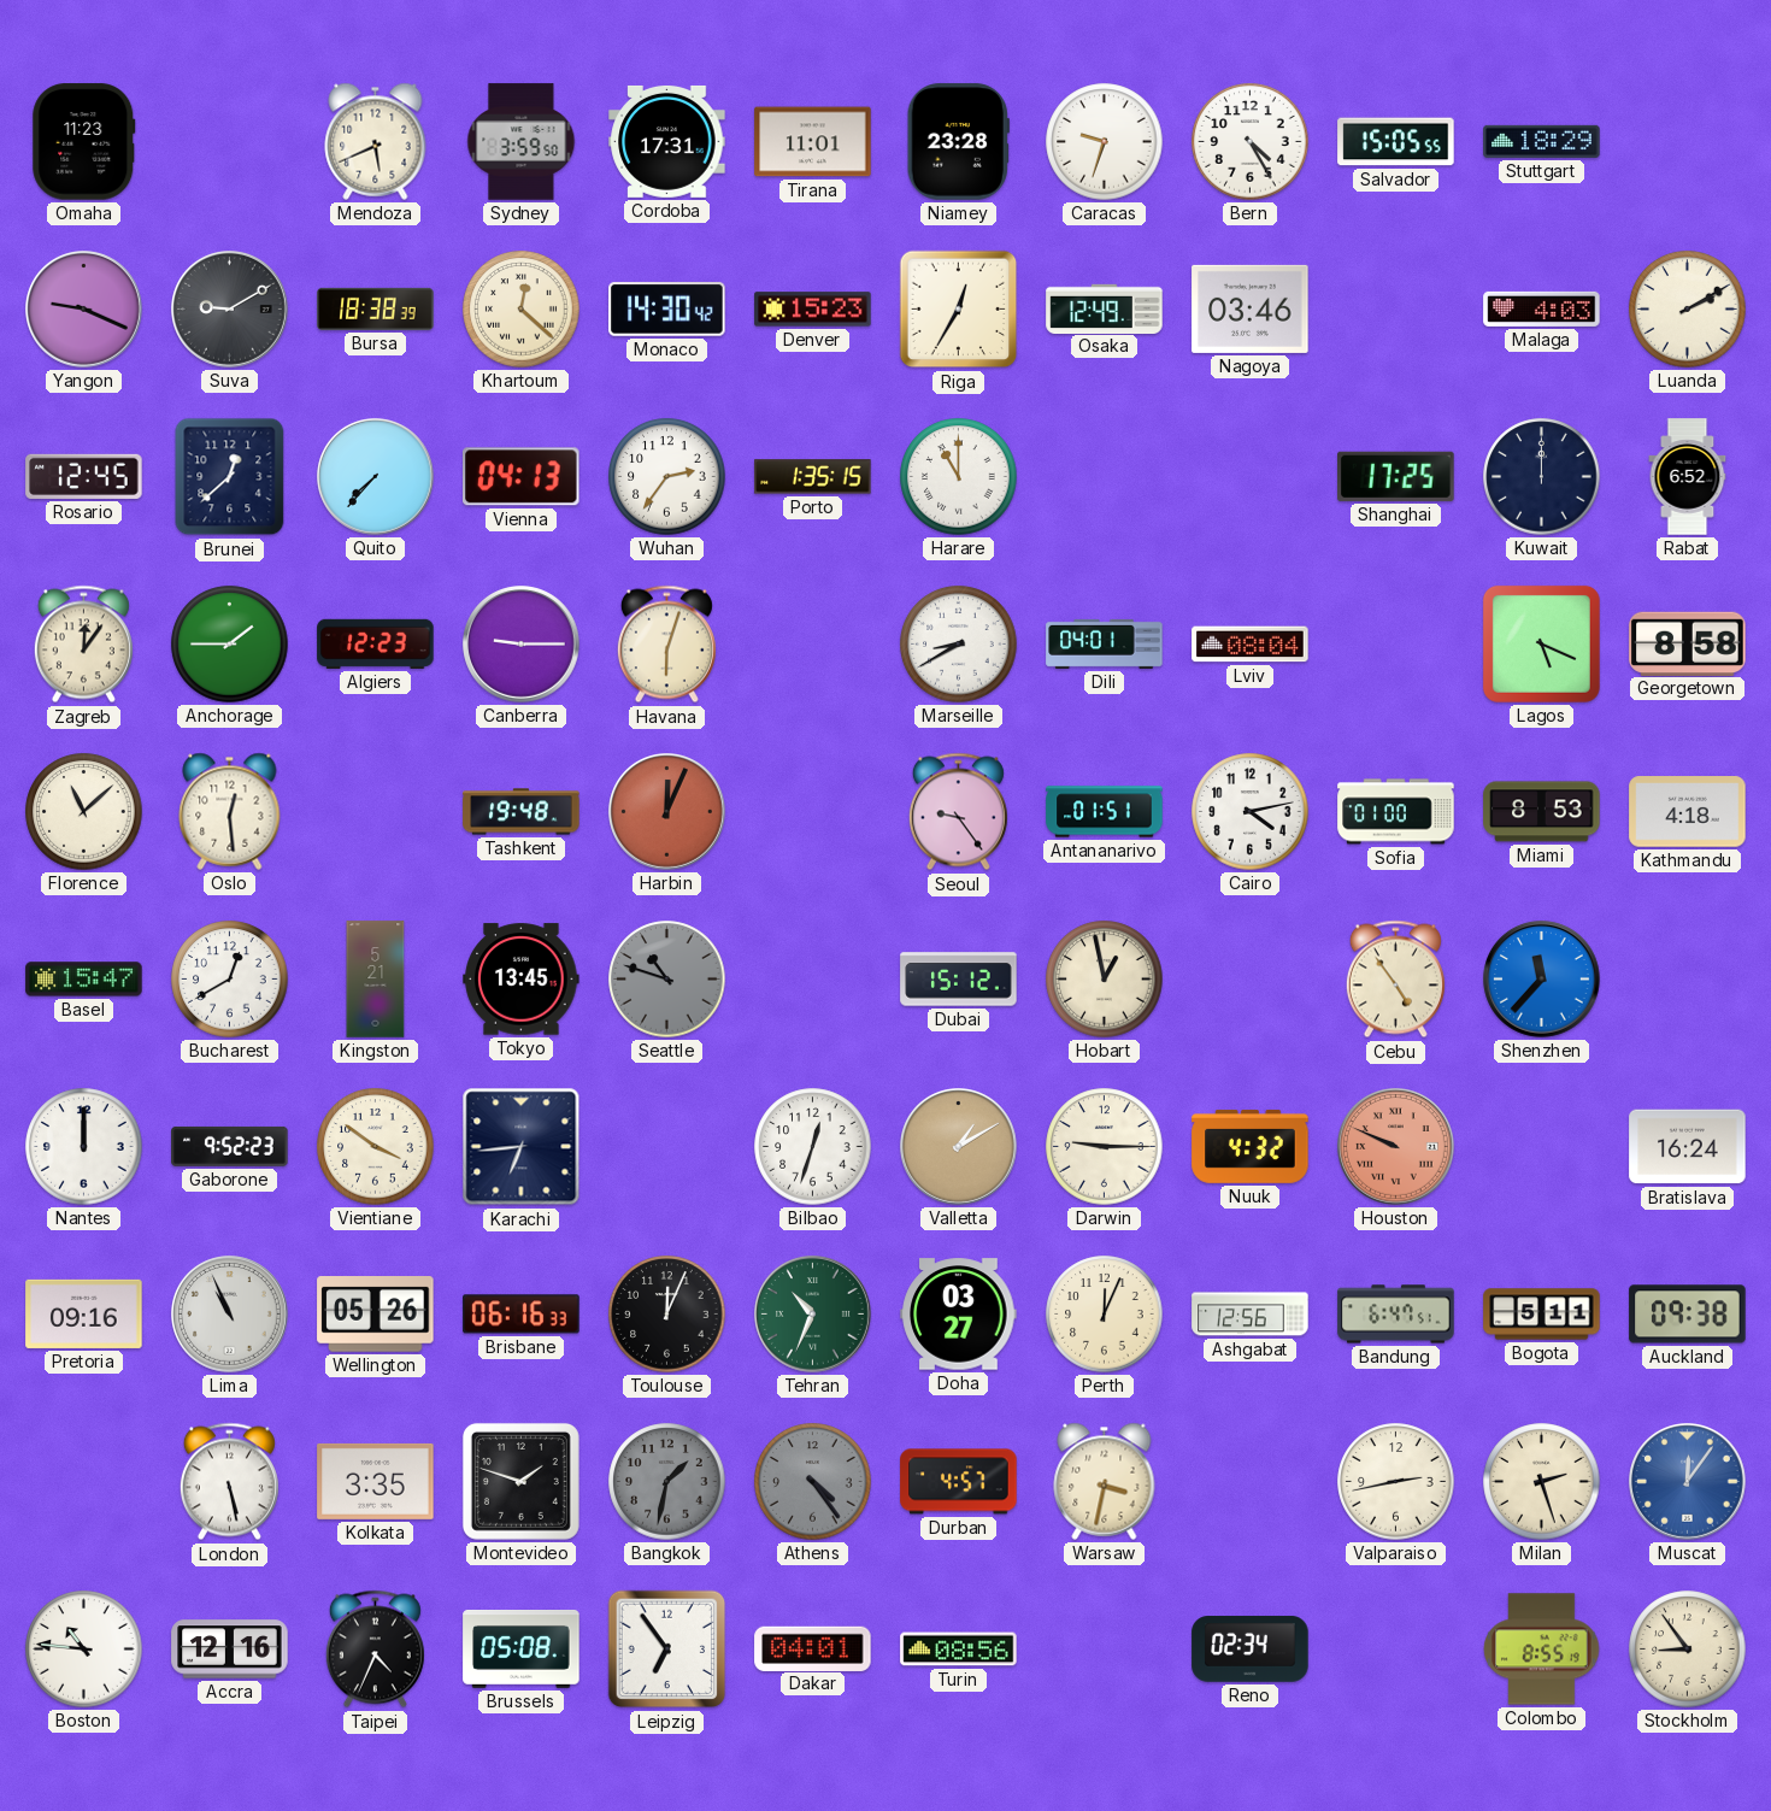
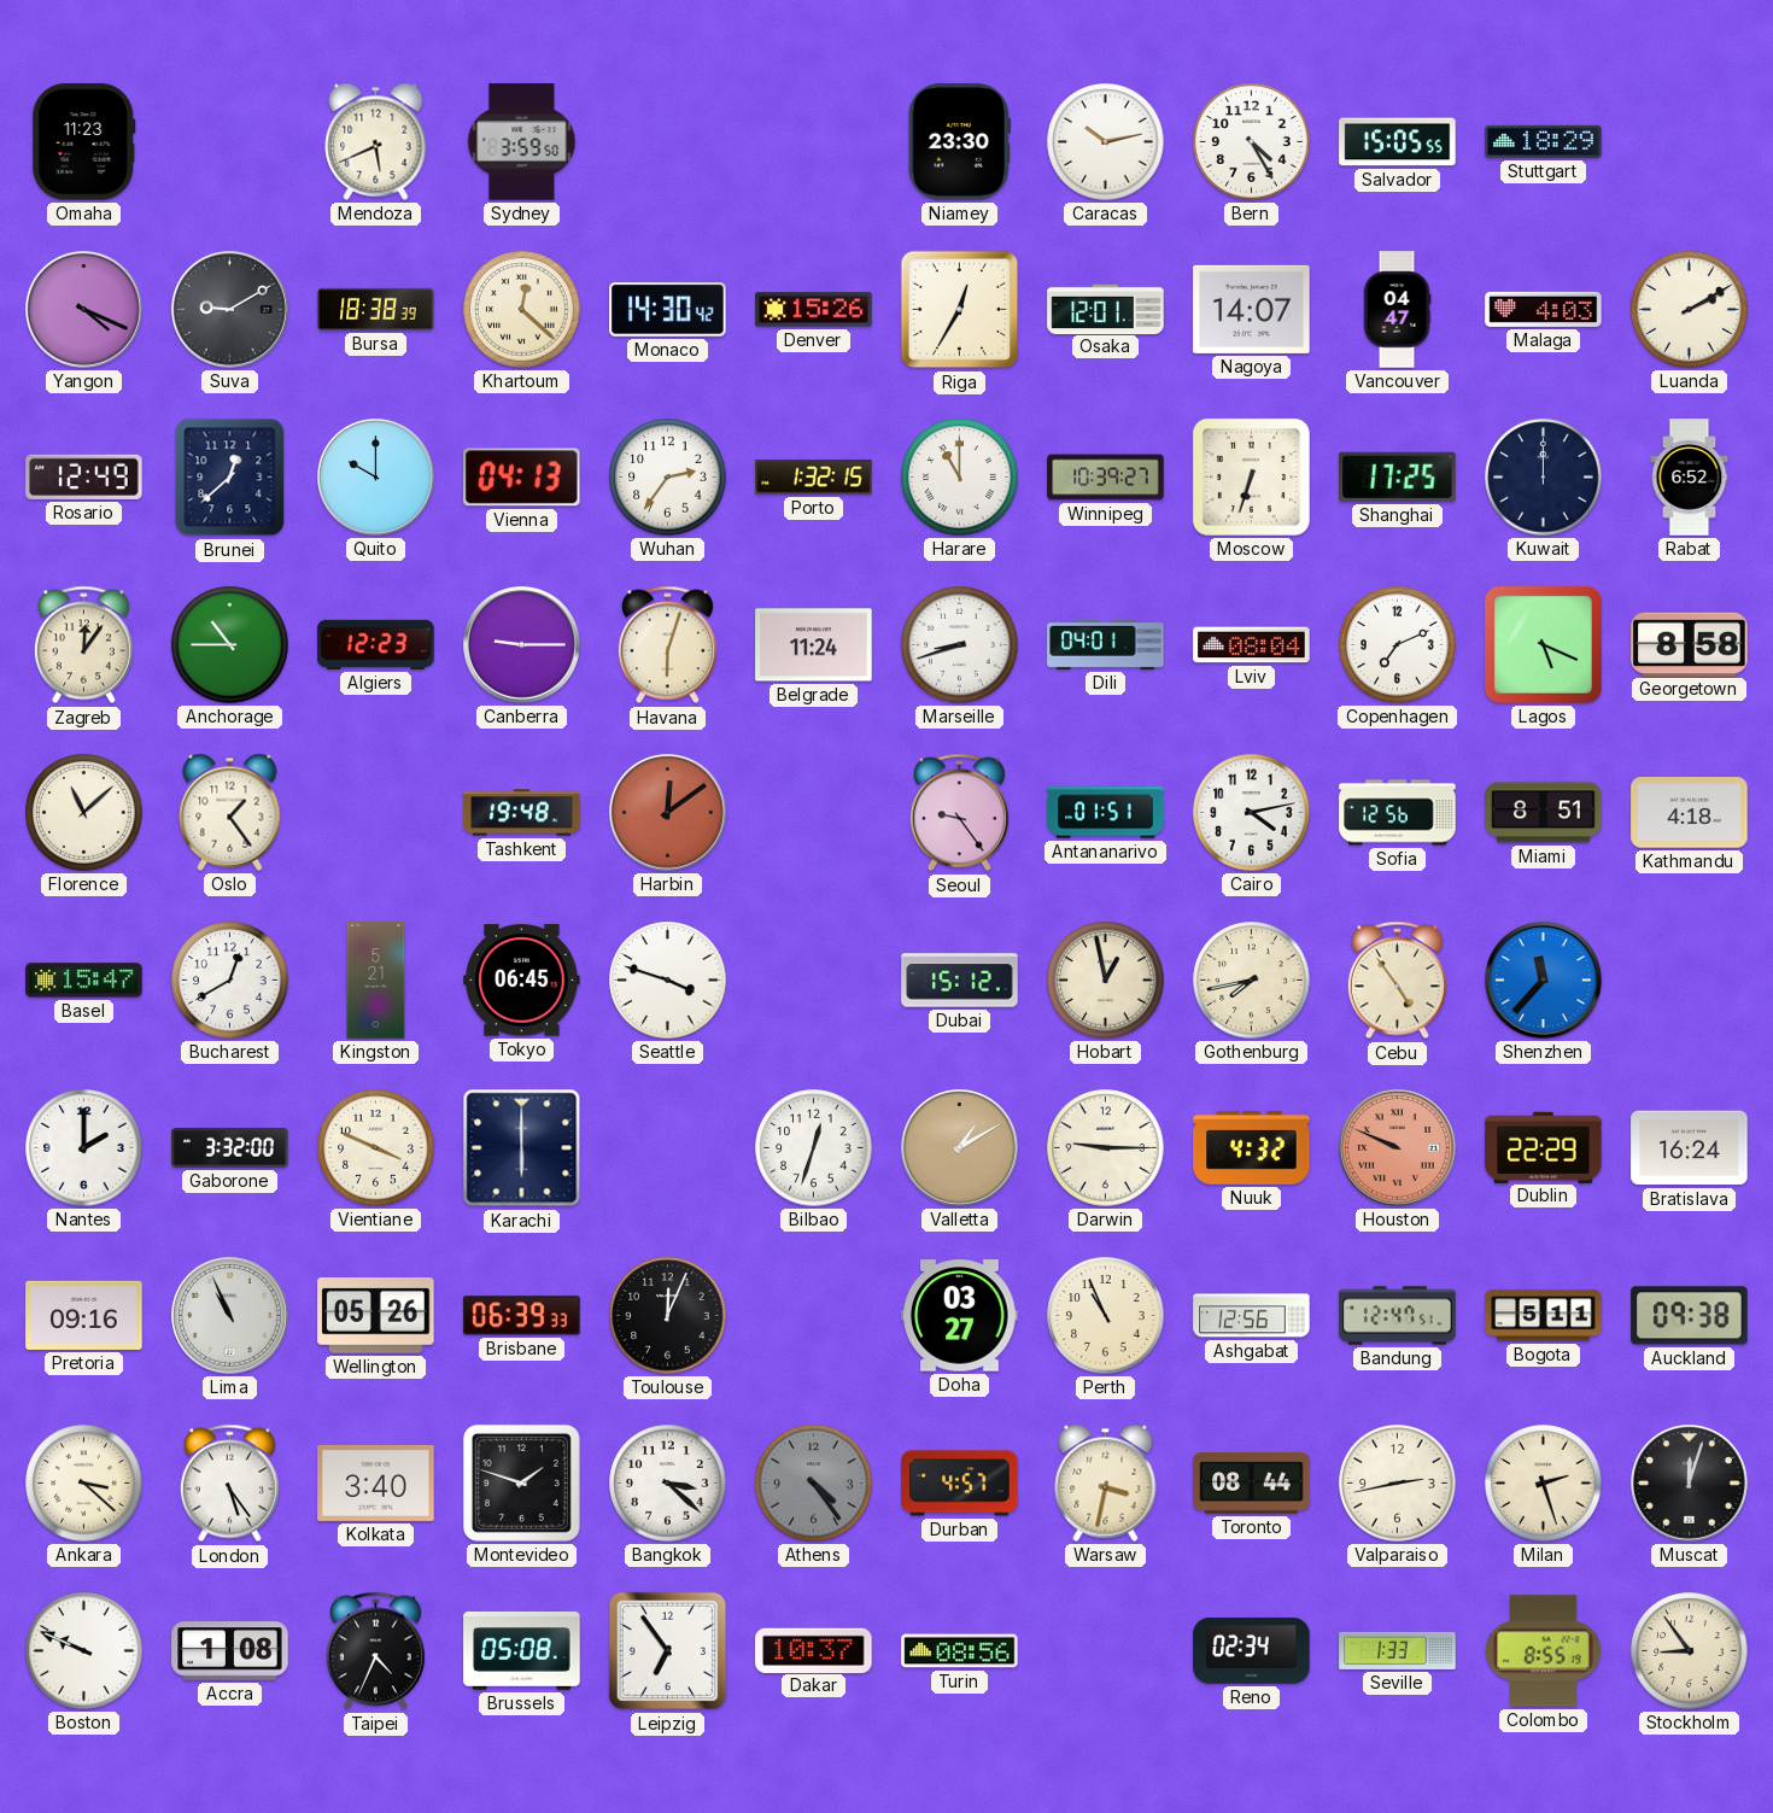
Cordoba: 17:31 -> none
Tirana: 11:01 -> none
Niamey: 23:28 -> 23:30
Caracas: 9:33 -> 10:13
Yangon: 9:19 -> 4:19
Denver: 15:23 -> 15:26
Osaka: 12:49 -> 12:01
Nagoya: 03:46 -> 14:07
Vancouver: none -> 04:47
Rosario: 12:45 -> 12:49
Quito: 7:37 -> 10:00
Porto: 1:35 -> 1:32
Winnipeg: none -> 10:39
Moscow: none -> 6:33
Anchorage: 1:45 -> 10:45
Belgrade: none -> 11:24
Marseille: 8:40 -> 8:42
Copenhagen: none -> 7:11
Oslo: 12:29 -> 1:24
Harbin: 12:04 -> 12:09
Sofia: 01:00 -> 12:56
Miami: 8:53 -> 8:51
Tokyo: 13:45 -> 06:45
Seattle: 10:48 -> 3:48
Seattle dial: grey -> white
Gothenburg: none -> 7:43
Nantes: 12:00 -> 2:00
Gaborone: 9:52 -> 3:32
Vientiane: 3:51 -> 3:49
Karachi: 6:44 -> 6:00
Dublin: none -> 22:29
Brisbane: 06:16 -> 06:39
Tehran: 10:34 -> none
Perth: 12:04 -> 10:56
Bandung: 6:47 -> 12:47
Ankara: none -> 3:22
London: 5:28 -> 5:24
Kolkata: 3:35 -> 3:40
Bangkok: 1:32 -> 3:22
Bangkok dial: grey -> white
Toronto: none -> 08:44
Muscat: 12:06 -> 12:03
Muscat dial: blue -> black
Boston: 10:46 -> 9:49
Accra: 12:16 -> 1:08
Dakar: 04:01 -> 10:37
Seville: none -> 1:33
